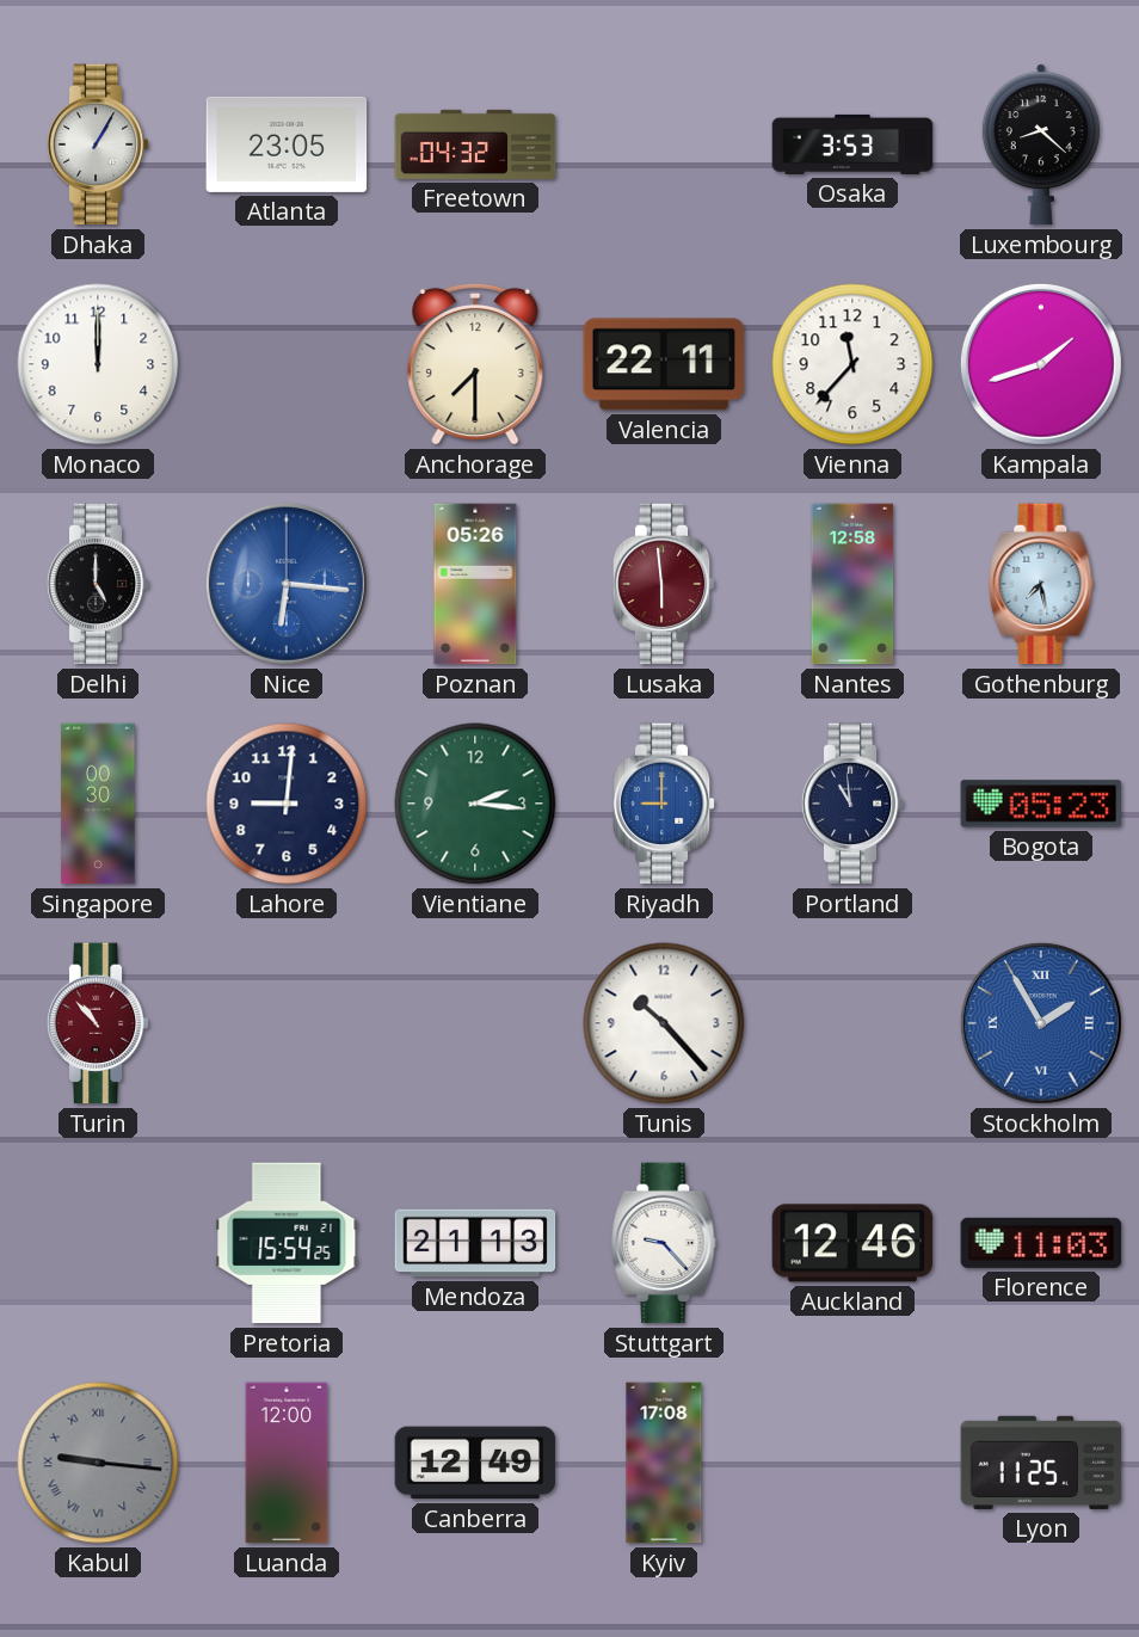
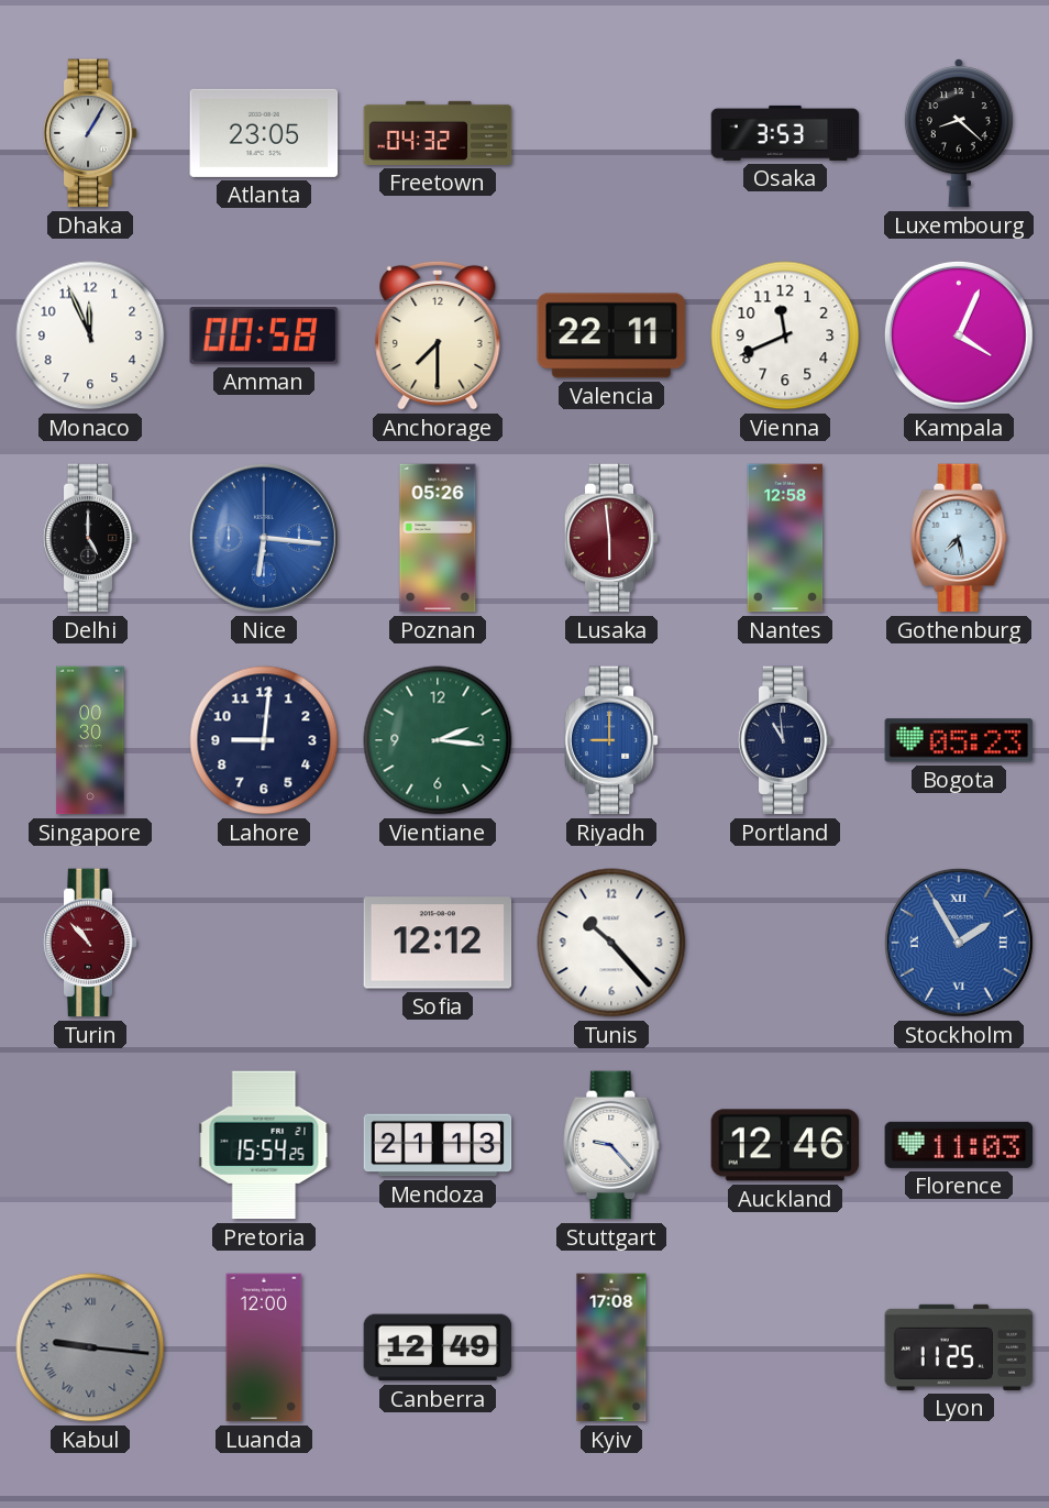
Monaco: 12:00 -> 11:56
Amman: none -> 00:58
Vienna: 11:37 -> 11:41
Kampala: 1:42 -> 4:04
Sofia: none -> 12:12
